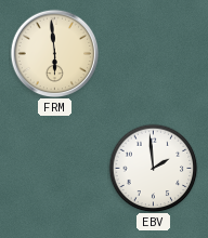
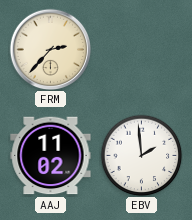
FRM: 5:59 -> 2:37
AAJ: none -> 11:02
